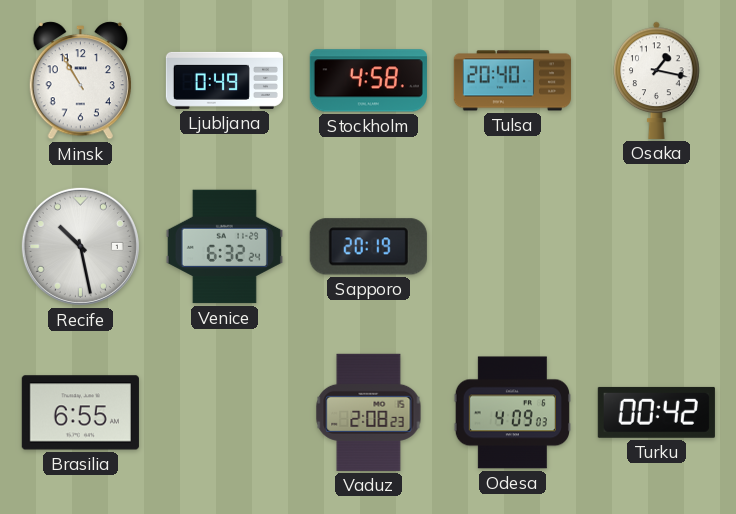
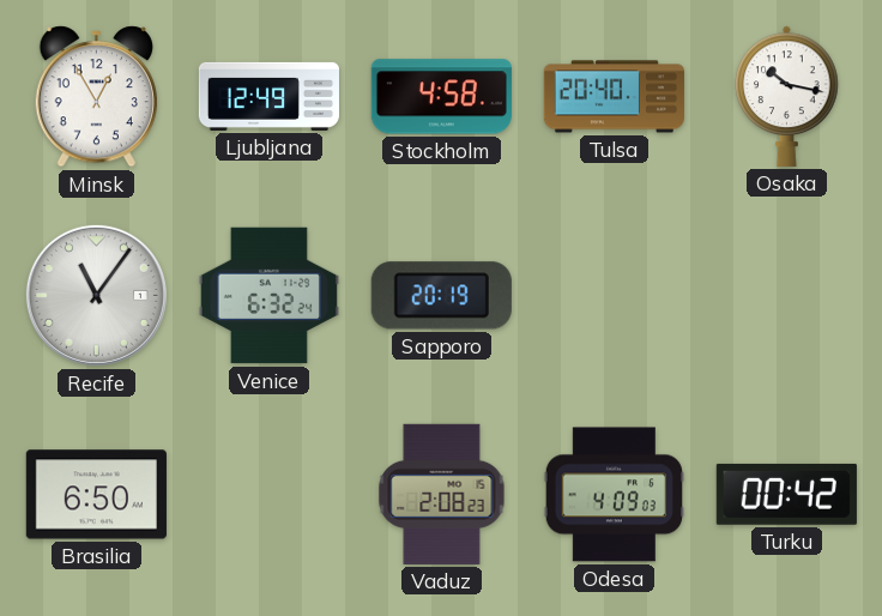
Minsk: 10:55 -> 12:55
Ljubljana: 0:49 -> 12:49
Osaka: 1:17 -> 10:17
Recife: 10:28 -> 11:06
Brasilia: 6:55 -> 6:50
